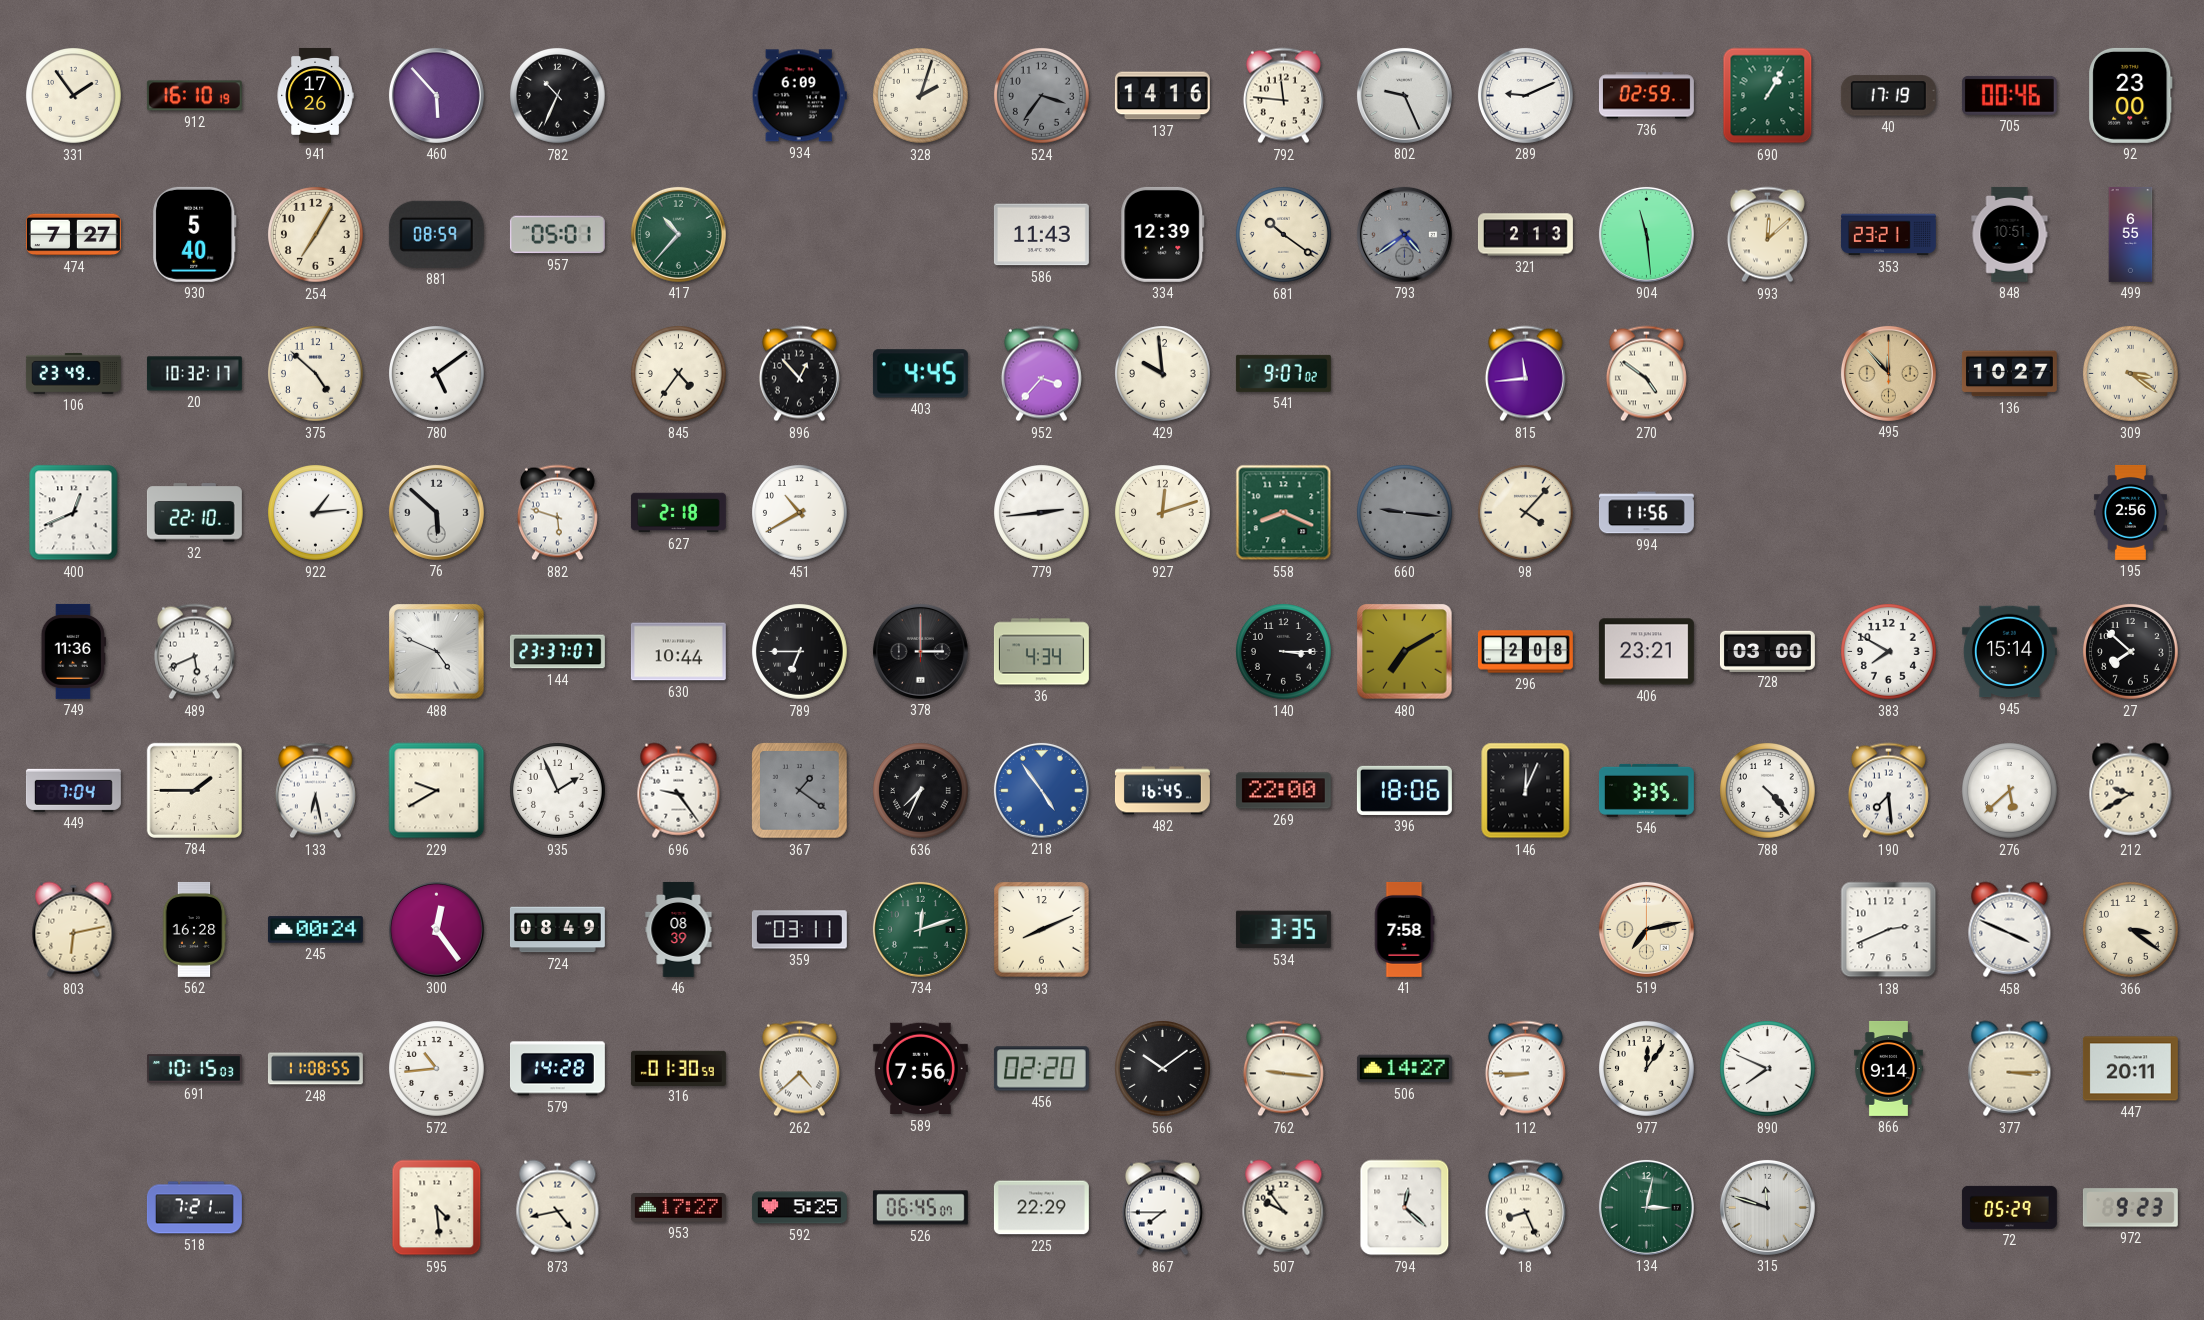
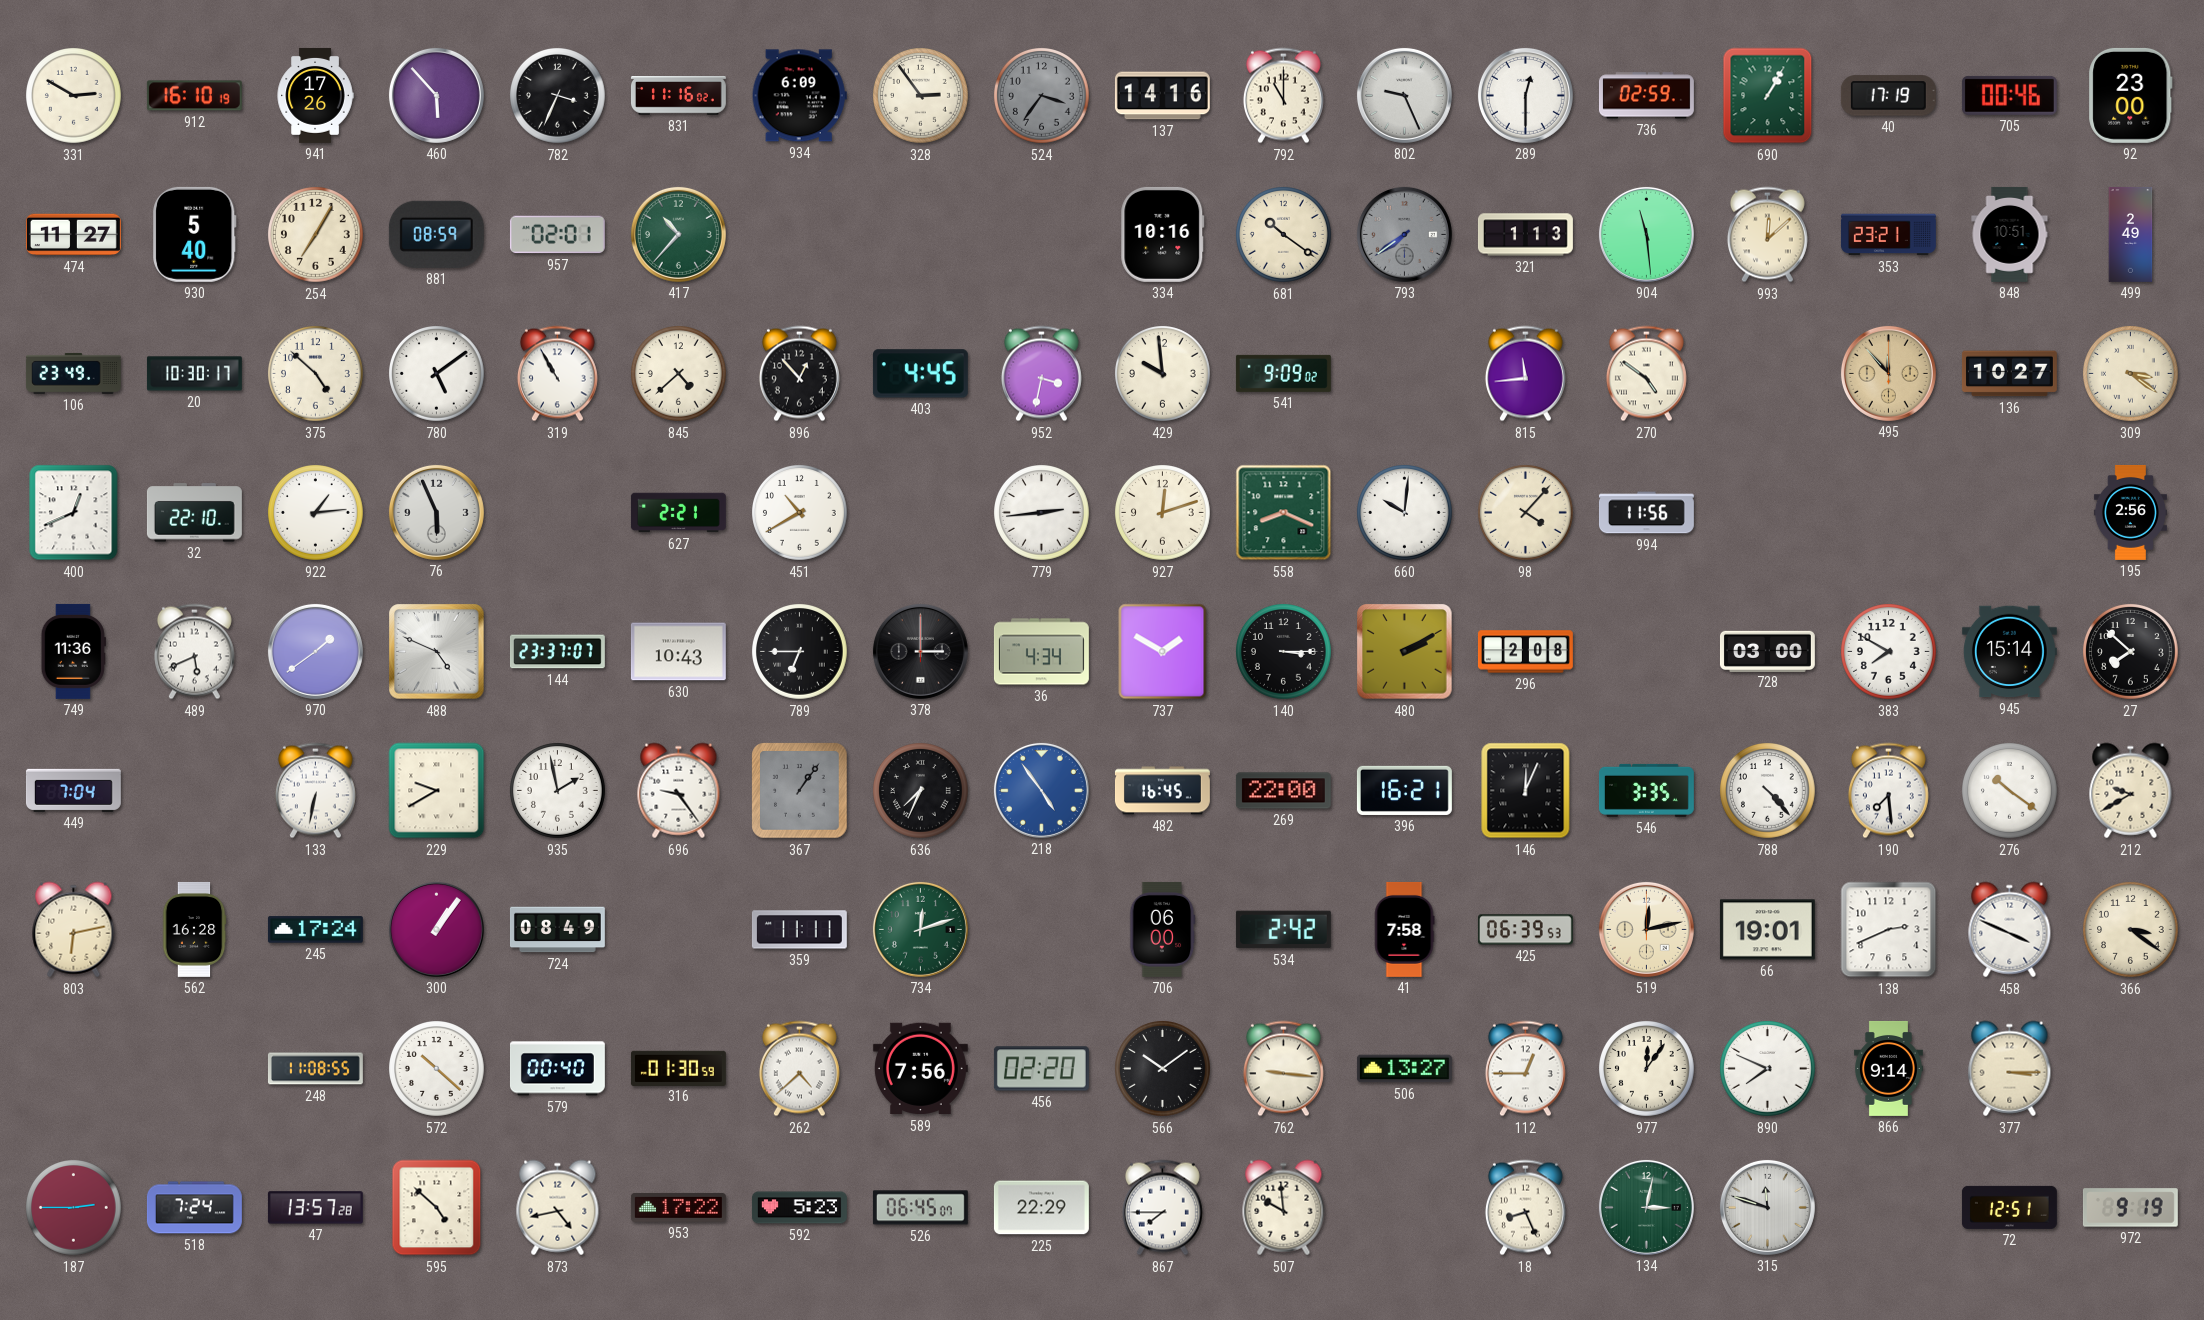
331: 1:54 -> 2:50
782: 10:34 -> 3:34
831: none -> 11:16
328: 2:03 -> 2:54
792: 11:46 -> 11:00
289: 9:11 -> 12:30
474: 7:27 -> 11:27
957: 05:01 -> 02:01
586: 11:43 -> none
334: 12:39 -> 10:16
793: 4:39 -> 7:39
321: 2:13 -> 1:13
499: 6:55 -> 2:49
20: 10:32 -> 10:30
319: none -> 10:55
845: 4:36 -> 4:38
952: 3:37 -> 3:32
541: 9:07 -> 9:09
76: 5:52 -> 5:56
882: 5:48 -> none
627: 2:18 -> 2:21
660: 9:16 -> 10:01
660 dial: grey -> white
970: none -> 1:39
630: 10:44 -> 10:43
737: none -> 1:50
480: 7:10 -> 2:10
406: 23:21 -> none
784: 1:45 -> none
133: 6:28 -> 6:32
935: 1:56 -> 1:58
367: 1:21 -> 1:06
396: 18:06 -> 16:21
276: 5:38 -> 10:21
245: 00:24 -> 17:24
300: 12:24 -> 1:06
46: 08:39 -> none
359: 03:11 -> 11:11
93: 8:11 -> none
706: none -> 06:00
534: 3:35 -> 2:42
425: none -> 06:39
519: 7:13 -> 12:13
66: none -> 19:01
691: 10:15 -> none
572: 10:44 -> 10:22
579: 14:28 -> 00:40
506: 14:27 -> 13:27
112: 8:45 -> 12:45
447: 20:11 -> none
187: none -> 2:45
518: 7:21 -> 7:24
47: none -> 13:57
595: 4:29 -> 4:52
953: 17:27 -> 17:22
592: 5:25 -> 5:23
507: 9:54 -> 9:59
794: 12:22 -> none
72: 05:29 -> 12:51
972: 9:23 -> 9:19
